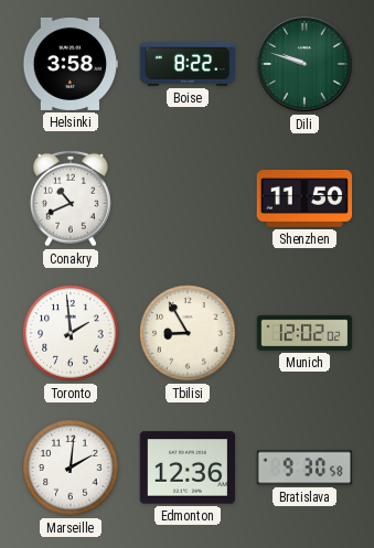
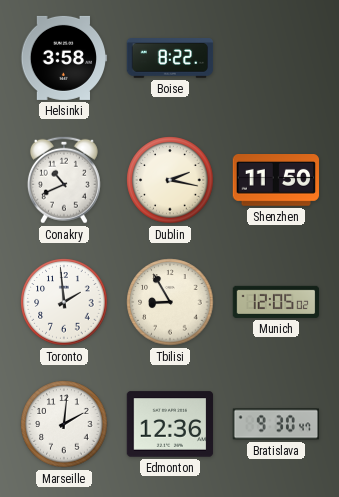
Dili: 9:48 -> none
Dublin: none -> 2:17
Munich: 12:02 -> 12:05
Bratislava: 9:30:58 -> 9:30:47
